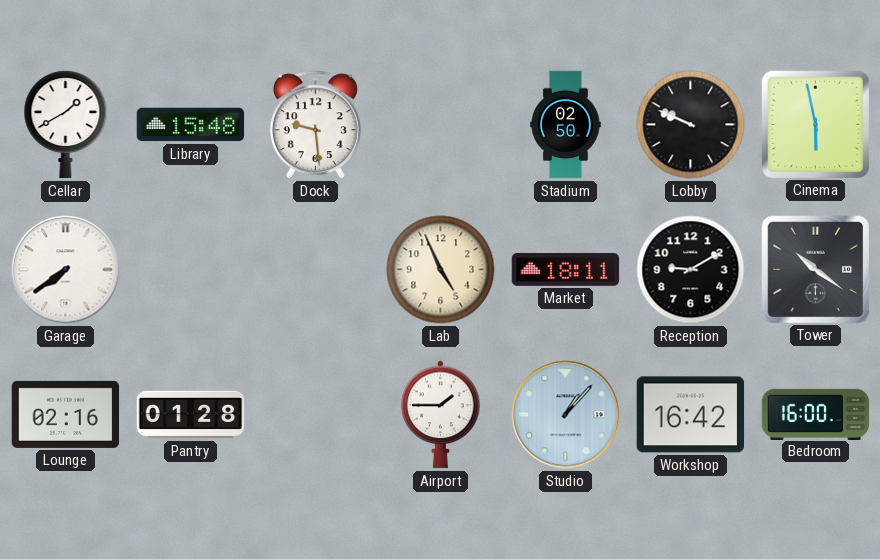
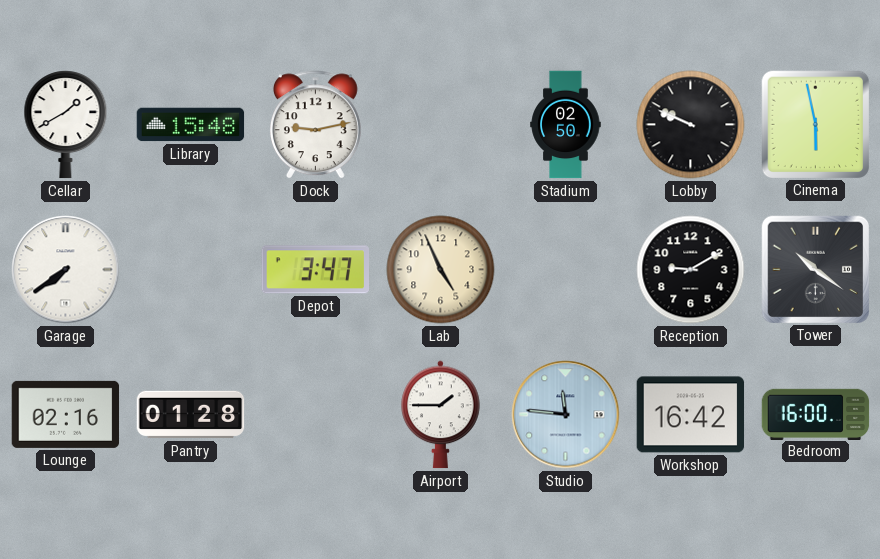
Dock: 9:29 -> 9:13
Depot: none -> 3:47
Market: 18:11 -> none
Studio: 1:07 -> 11:46
